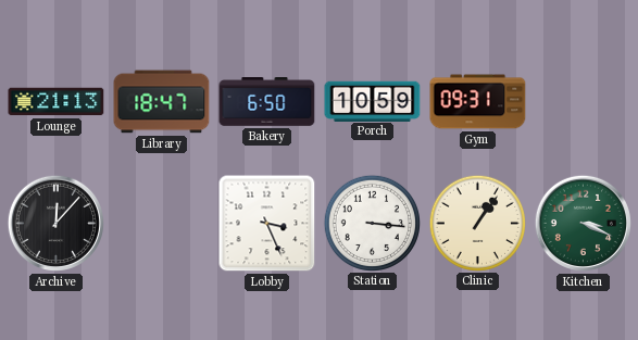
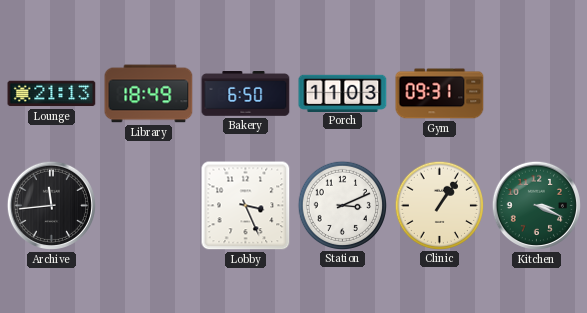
Library: 18:47 -> 18:49
Porch: 10:59 -> 11:03
Archive: 12:07 -> 11:44
Station: 3:16 -> 3:11
